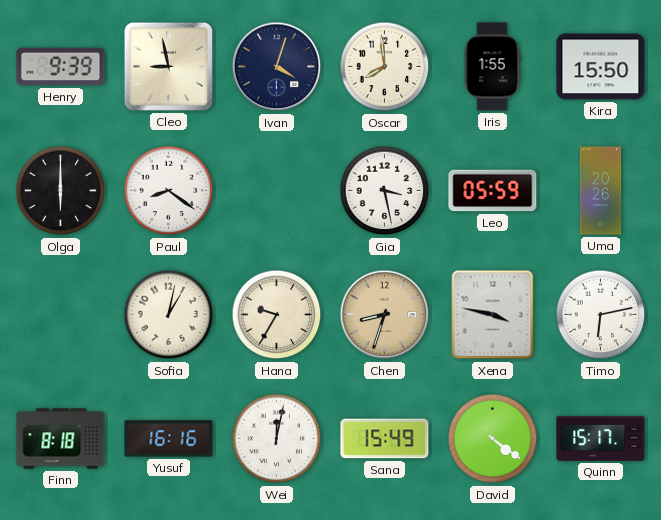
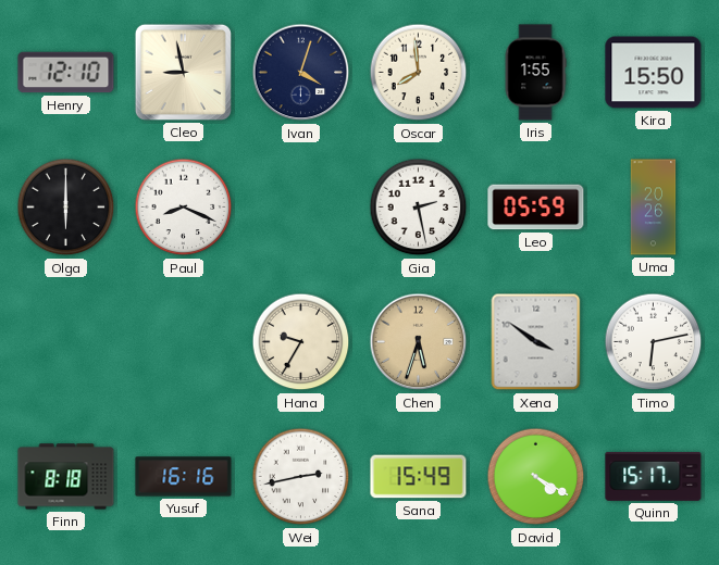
Henry: 9:39 -> 12:10
Paul: 8:21 -> 8:19
Gia: 3:28 -> 2:28
Sofia: 1:02 -> none
Chen: 8:33 -> 5:33
Xena: 3:47 -> 3:51
Wei: 12:02 -> 2:43
David: 4:21 -> 4:20
